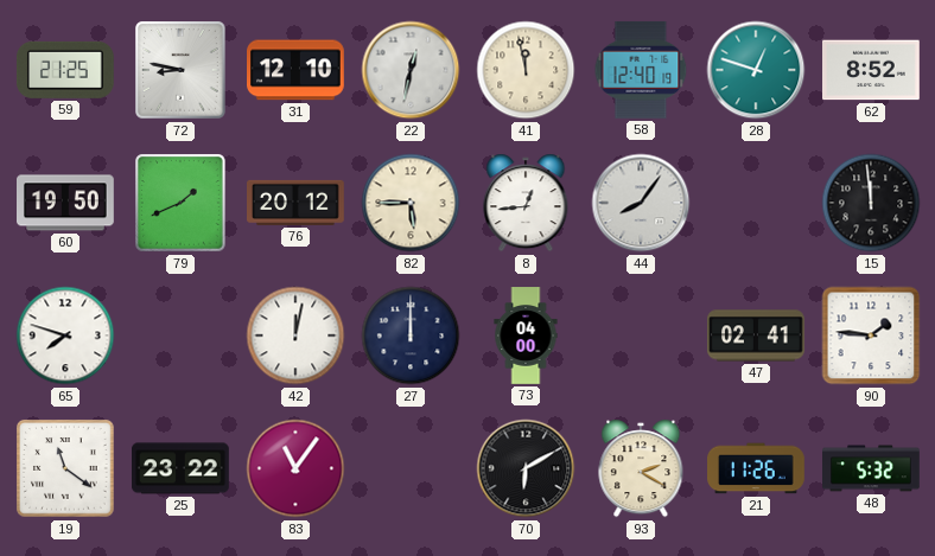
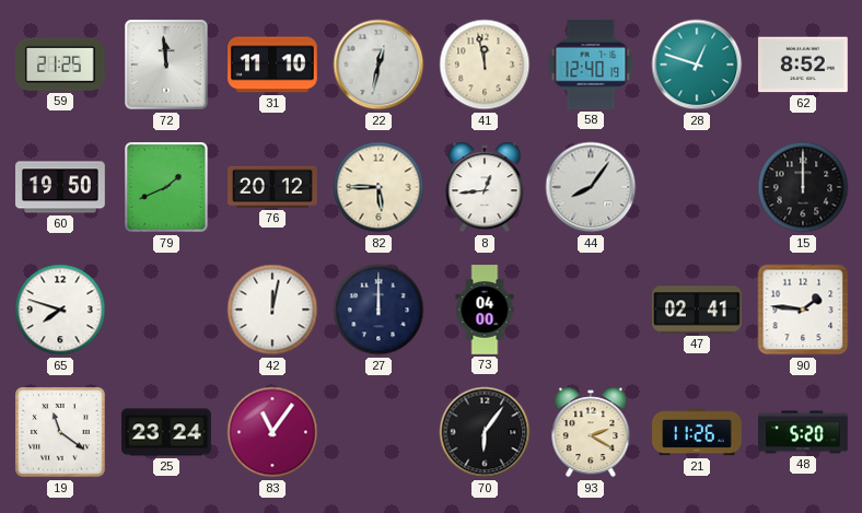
72: 8:47 -> 11:59
31: 12:10 -> 11:10
15: 11:59 -> 12:00
25: 23:22 -> 23:24
70: 6:10 -> 6:06
48: 5:32 -> 5:20
